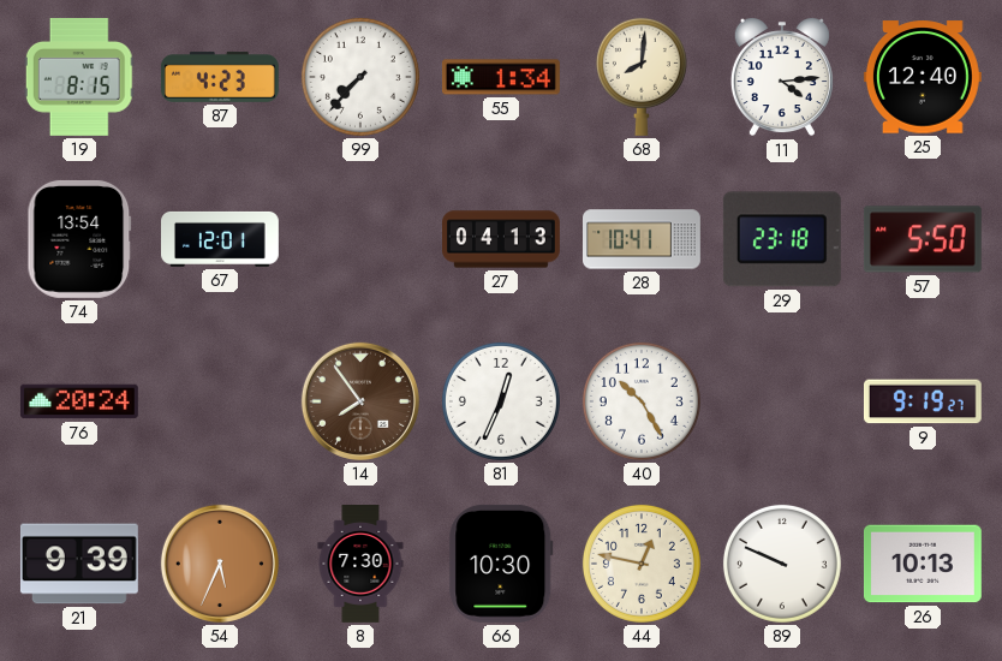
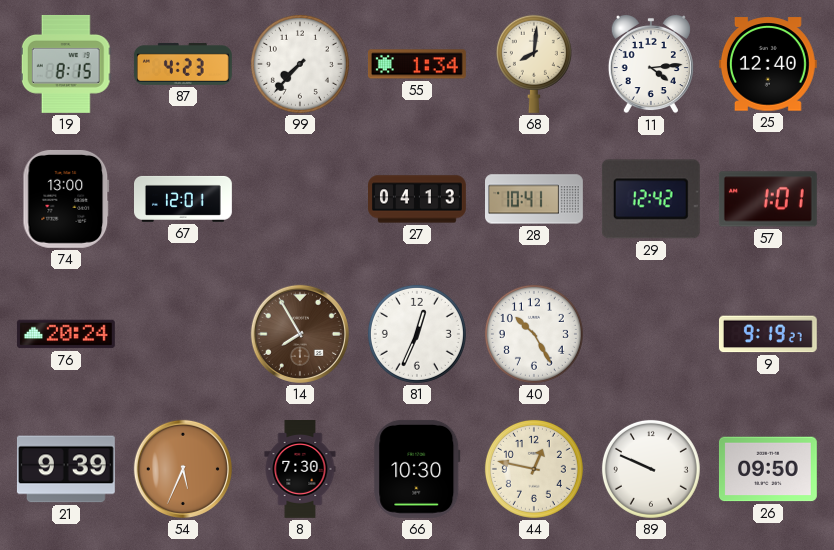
74: 13:54 -> 13:00
29: 23:18 -> 12:42
57: 5:50 -> 1:01
14: 7:54 -> 7:55
26: 10:13 -> 09:50
